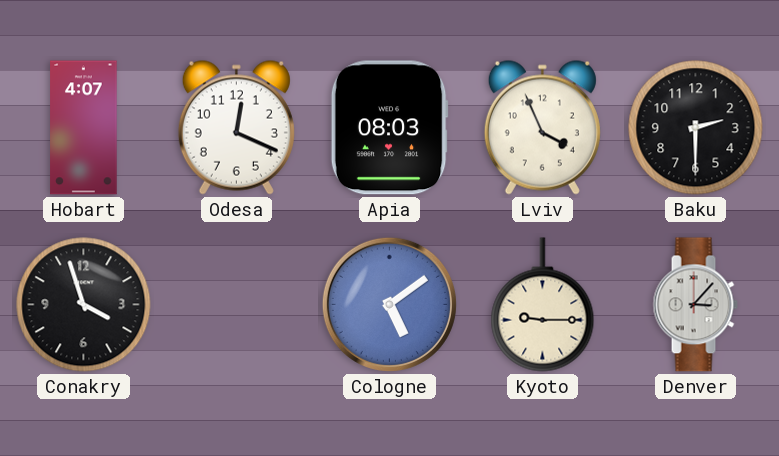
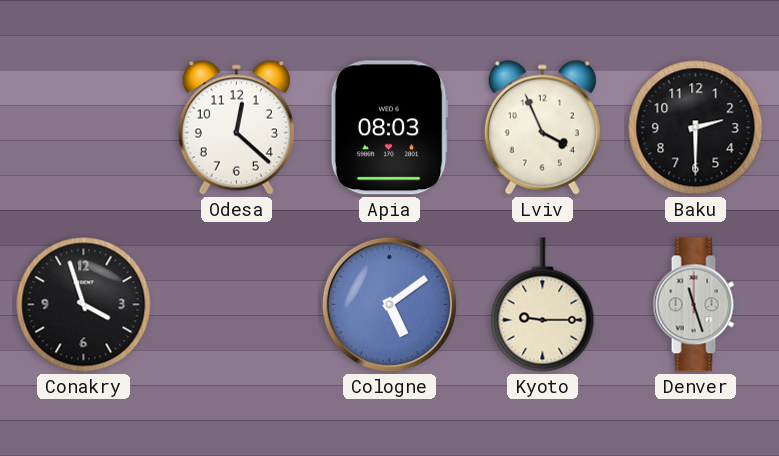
Hobart: 4:07 -> none
Odesa: 12:19 -> 12:22
Denver: 3:07 -> 11:27
